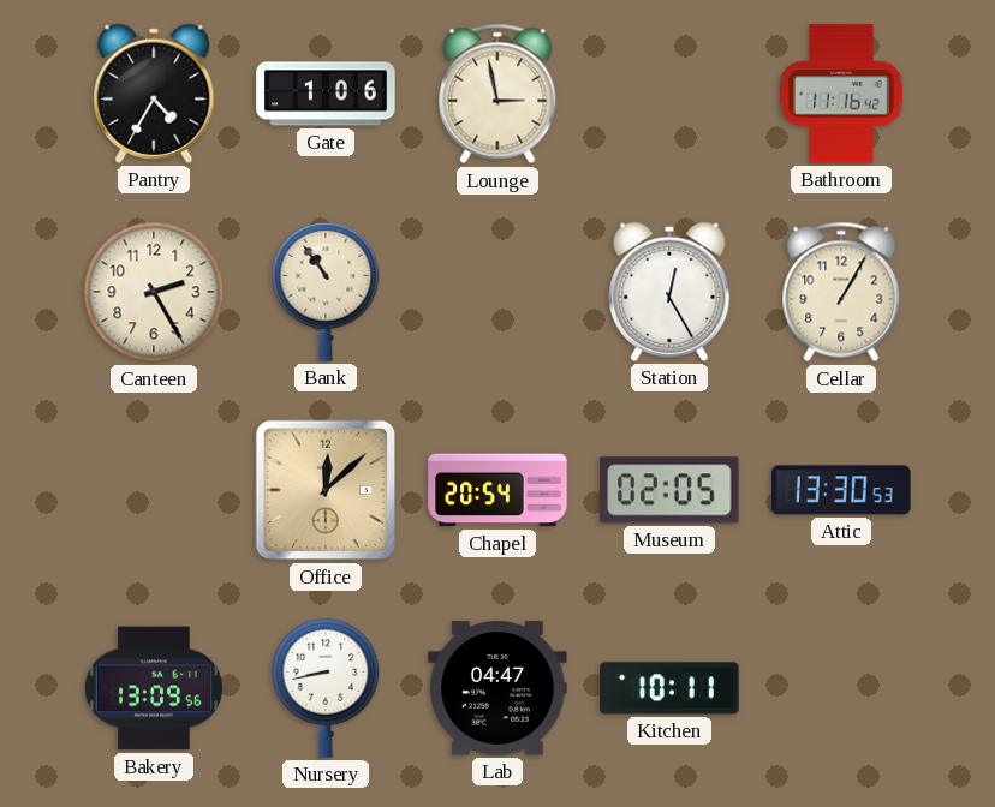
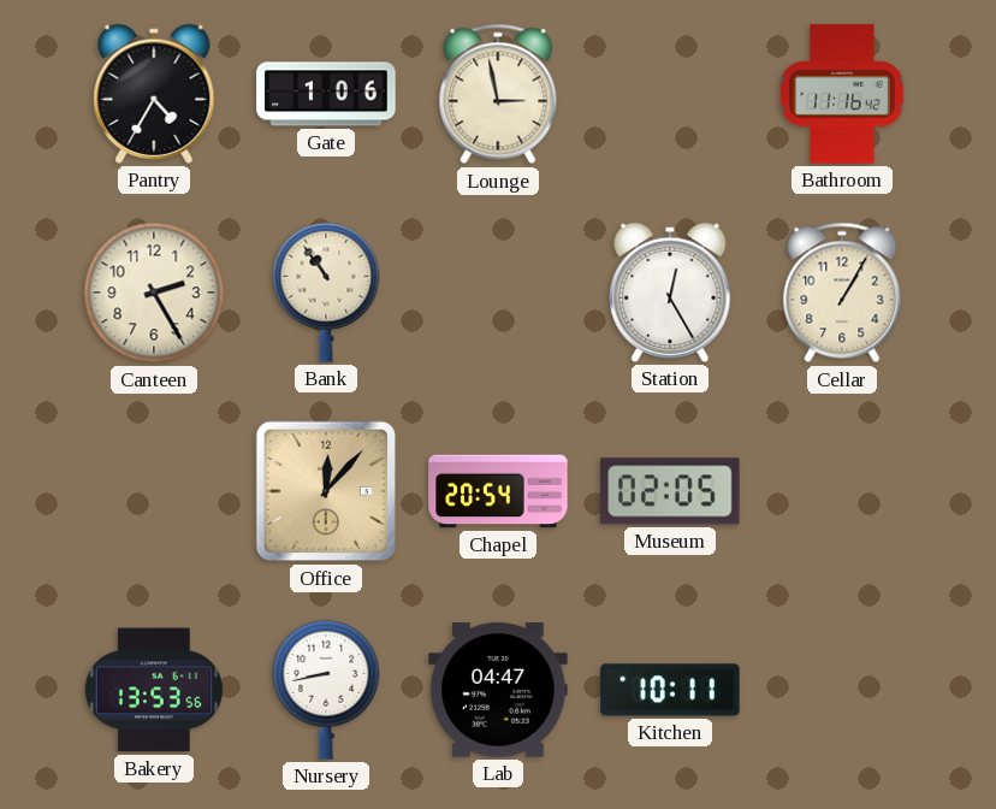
Office: 12:08 -> 12:07
Attic: 13:30 -> none
Bakery: 13:09 -> 13:53
